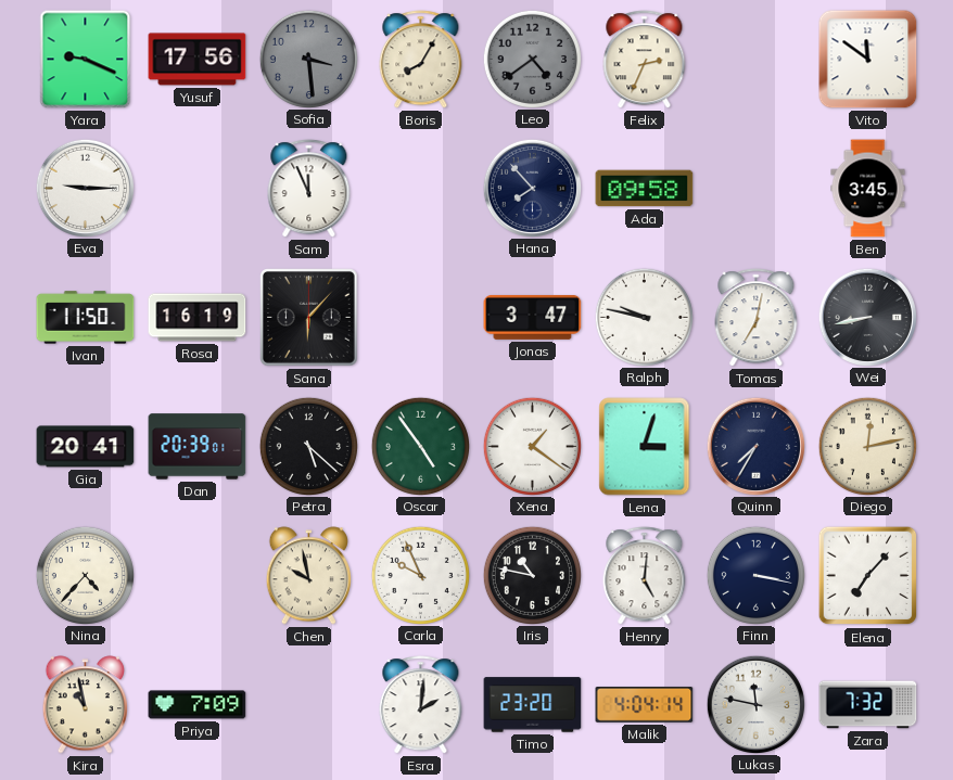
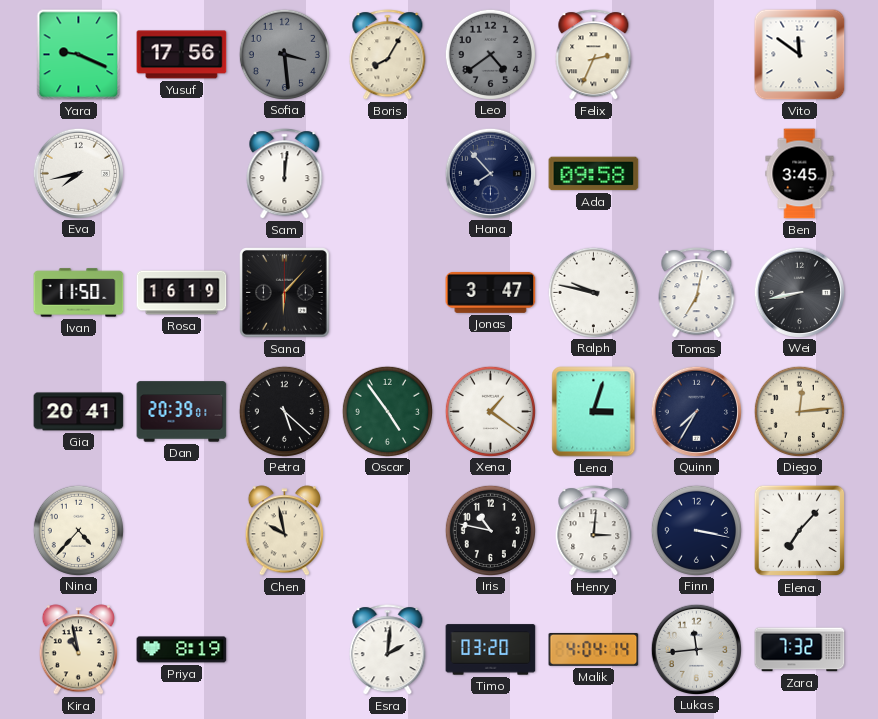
Eva: 9:15 -> 7:43
Sam: 11:56 -> 12:01
Diego: 12:13 -> 12:14
Carla: 9:56 -> none
Henry: 5:01 -> 3:01
Priya: 7:09 -> 8:19
Timo: 23:20 -> 03:20
Lukas: 11:47 -> 11:44
